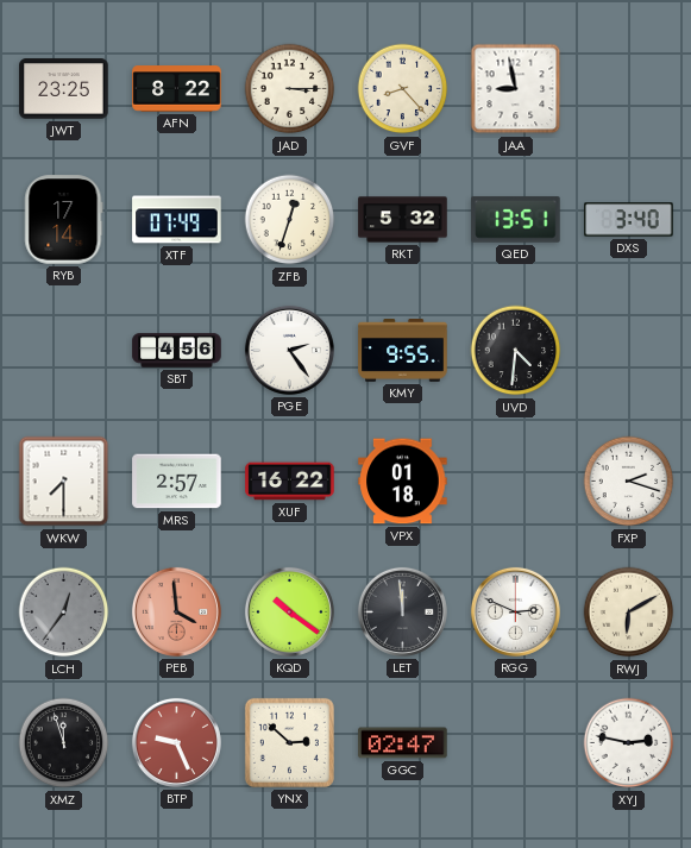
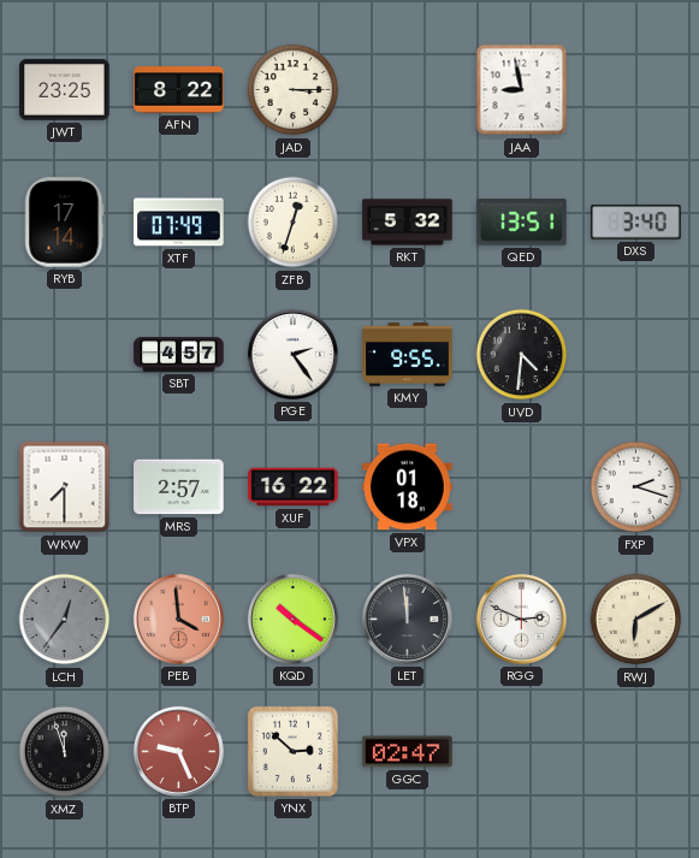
GVF: 8:23 -> none
SBT: 4:56 -> 4:57
XYJ: 2:47 -> none
